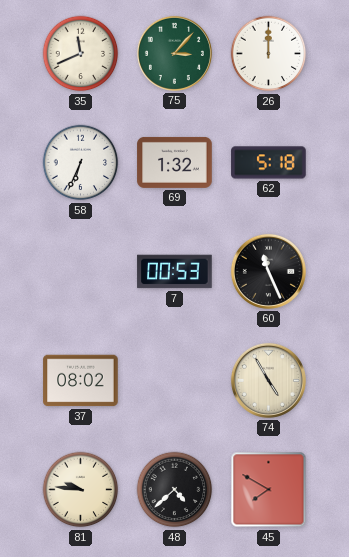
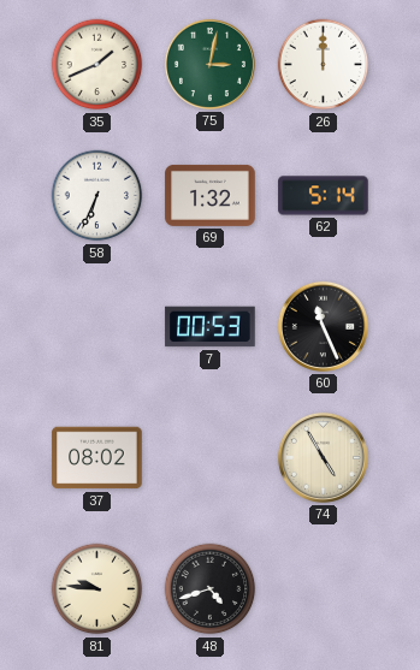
35: 11:41 -> 1:41
75: 3:07 -> 3:02
62: 5:18 -> 5:14
48: 4:38 -> 4:42
45: 7:50 -> none
